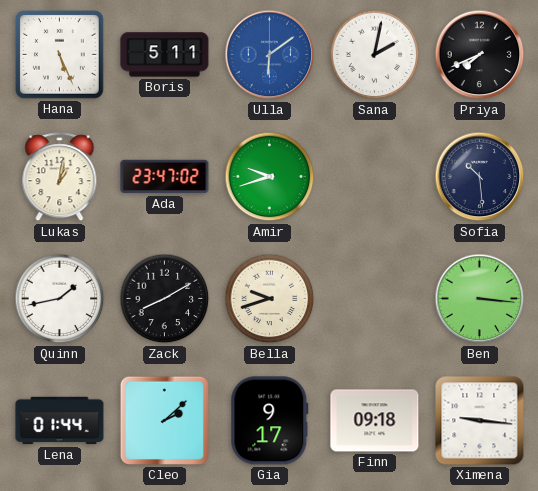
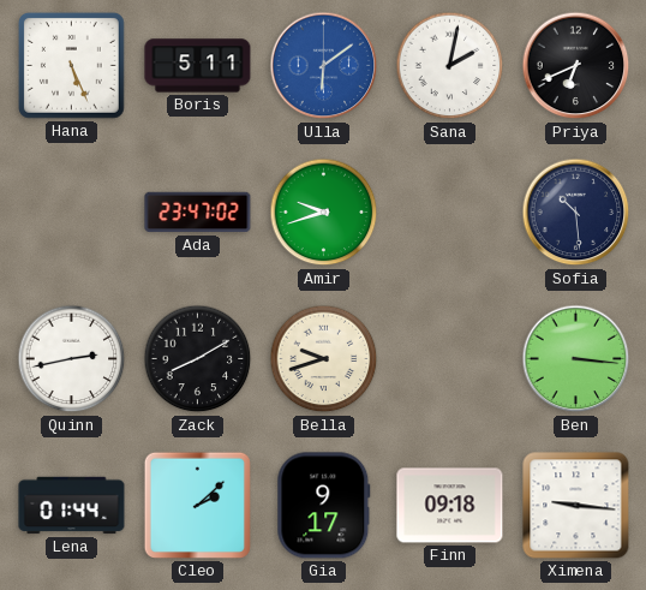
Priya: 7:41 -> 6:41
Lukas: 1:02 -> none
Quinn: 1:43 -> 2:43
